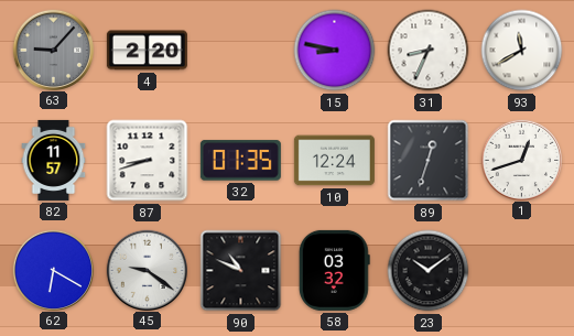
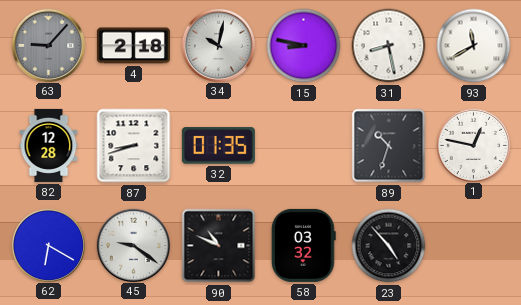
4: 2:20 -> 2:18
34: none -> 10:02
31: 8:34 -> 8:28
82: 11:57 -> 12:28
10: 12:24 -> none
89: 12:33 -> 10:33
1: 12:42 -> 12:47
23: 10:09 -> 4:53
